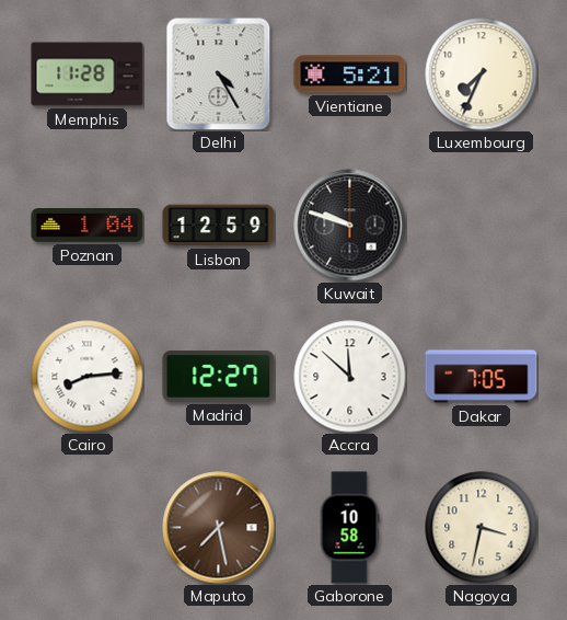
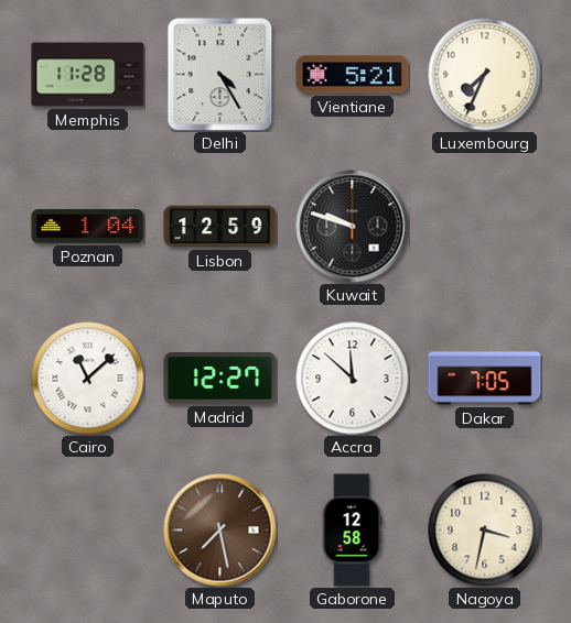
Cairo: 8:14 -> 11:08
Gaborone: 10:58 -> 12:58
